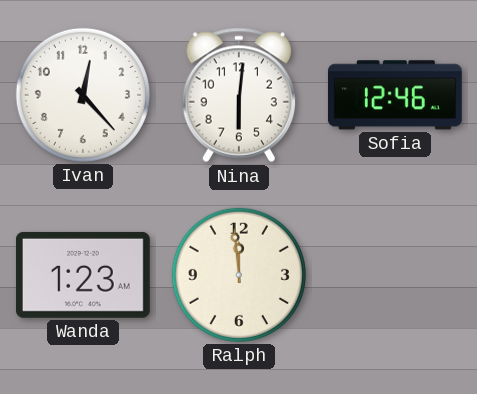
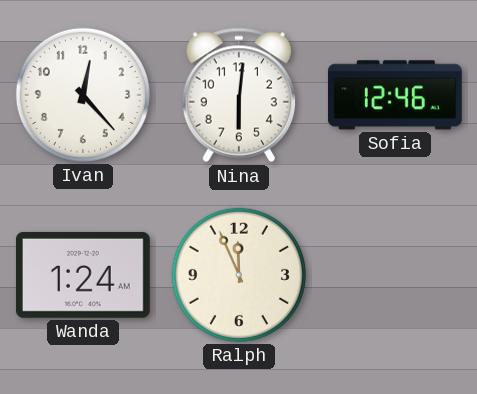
Wanda: 1:23 -> 1:24
Ralph: 11:59 -> 11:56
